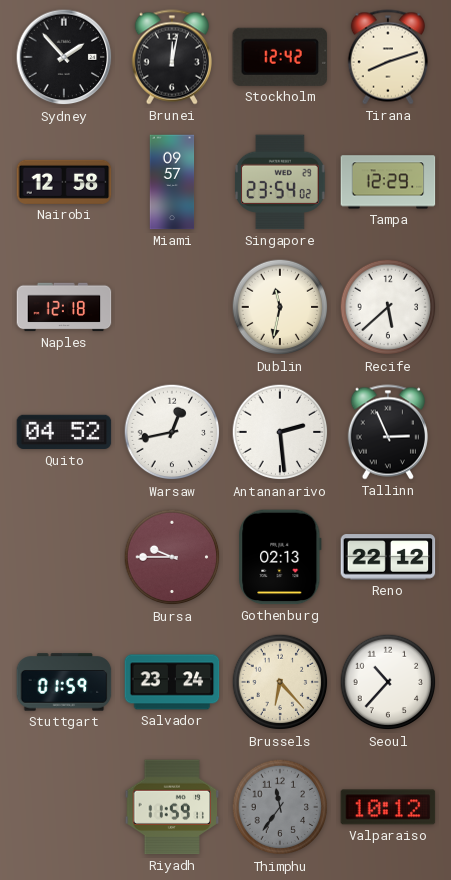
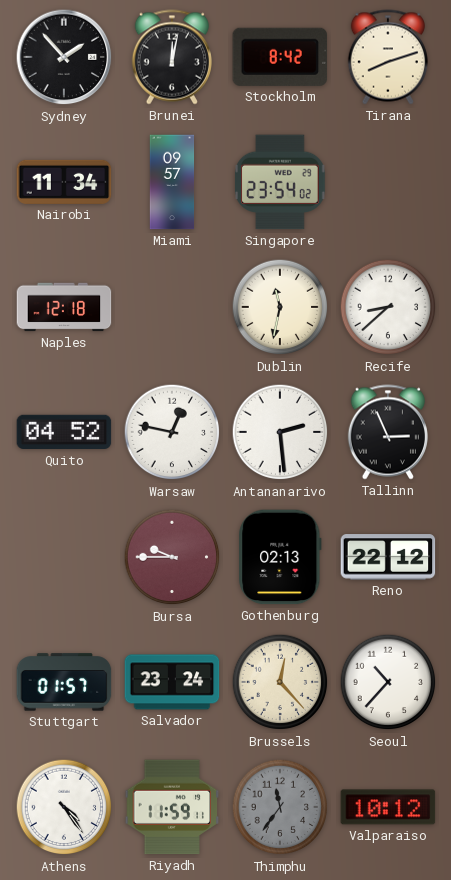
Stockholm: 12:42 -> 8:42
Nairobi: 12:58 -> 11:34
Tampa: 12:29 -> none
Recife: 5:38 -> 8:38
Warsaw: 12:43 -> 12:47
Stuttgart: 01:59 -> 01:57
Brussels: 6:23 -> 12:23
Athens: none -> 4:24
